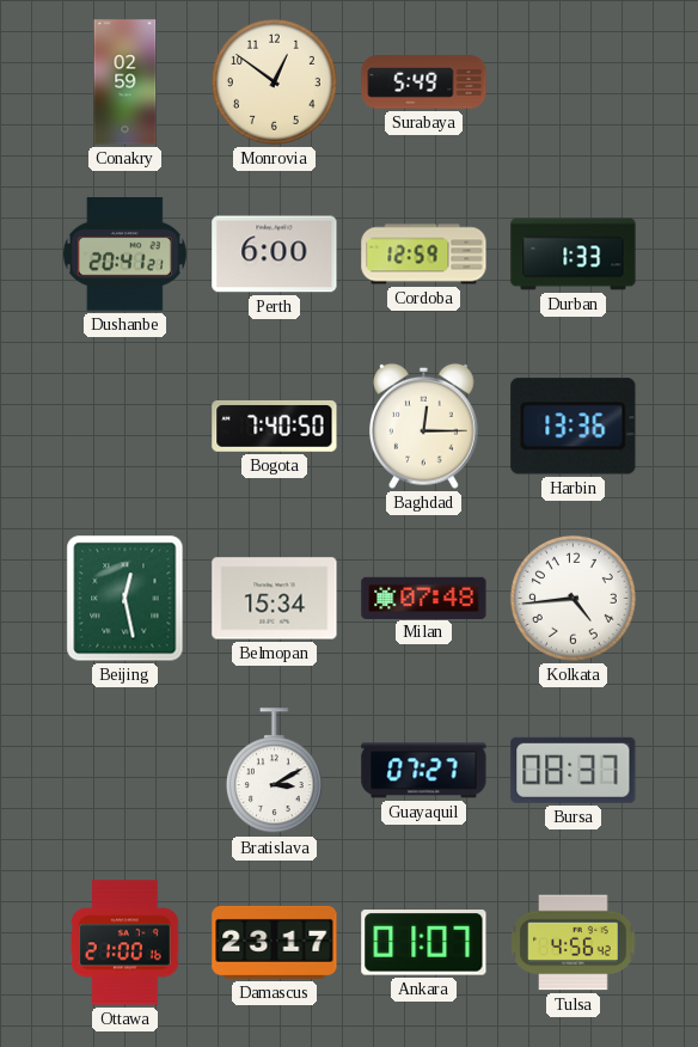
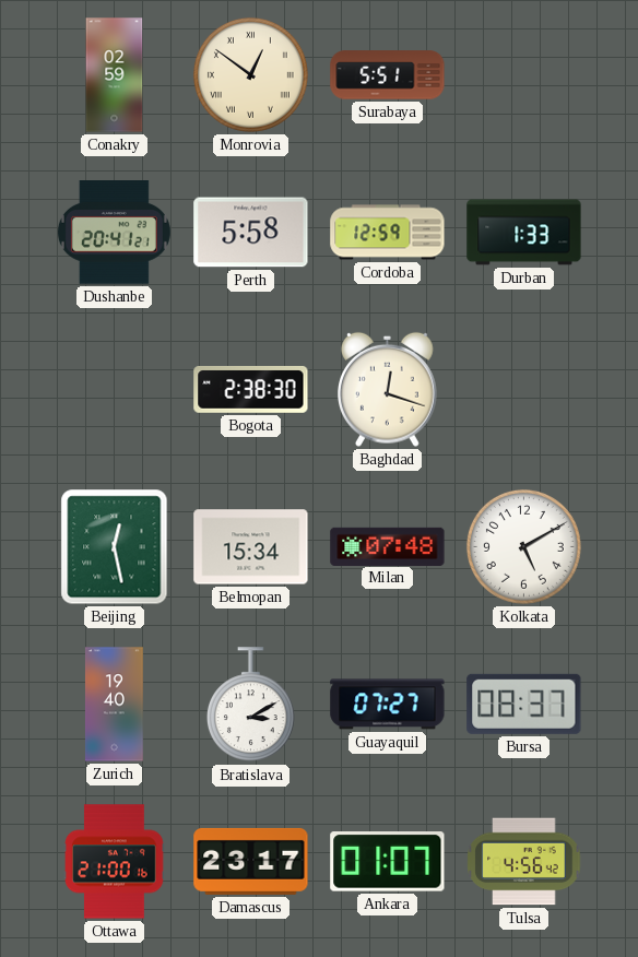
Monrovia numerals: Arabic -> Roman
Surabaya: 5:49 -> 5:51
Perth: 6:00 -> 5:58
Bogota: 7:40 -> 2:38
Baghdad: 12:15 -> 12:18
Harbin: 13:36 -> none
Kolkata: 4:44 -> 5:10
Zurich: none -> 19:40
